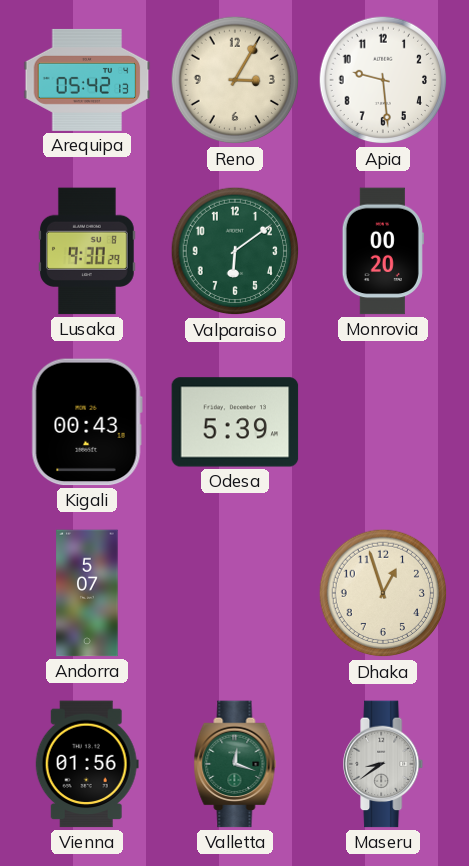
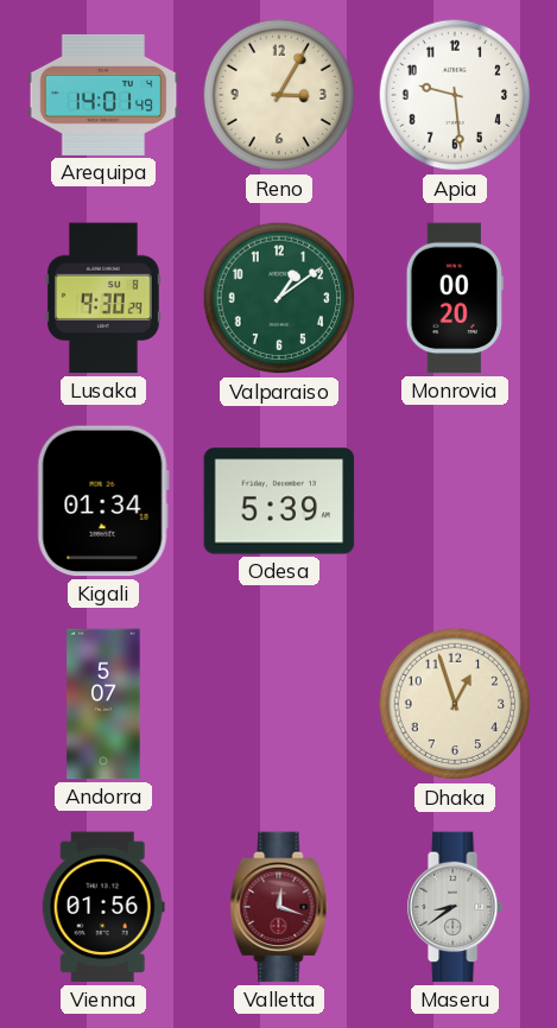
Arequipa: 05:42 -> 14:01
Valparaiso: 6:09 -> 1:09
Kigali: 00:43 -> 01:34
Valletta dial: green -> burgundy
